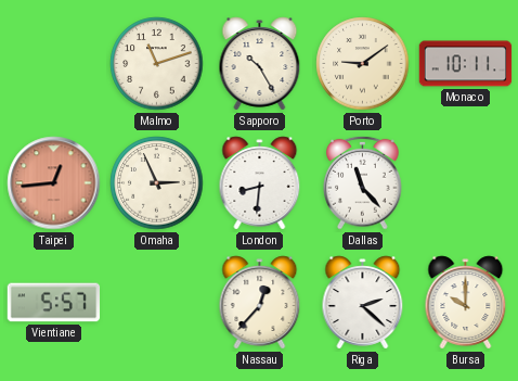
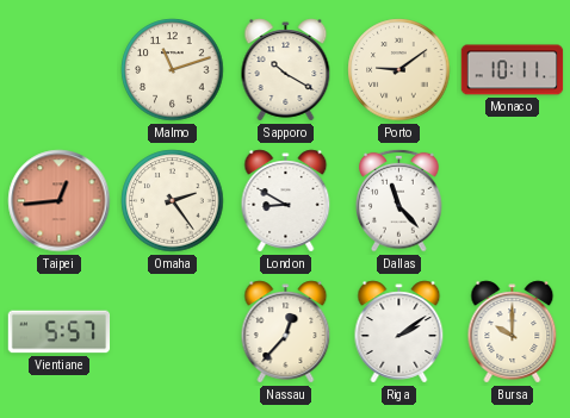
Sapporo: 10:25 -> 10:20
Omaha: 2:56 -> 2:24
London: 8:31 -> 8:50
Riga: 2:22 -> 2:09
